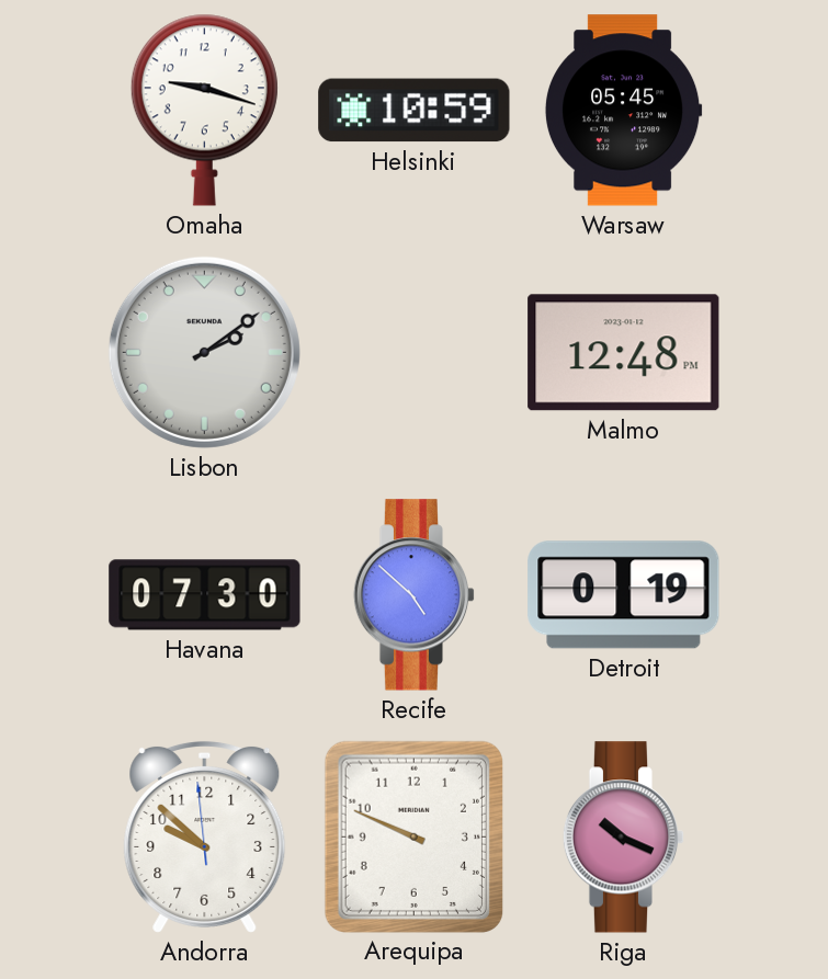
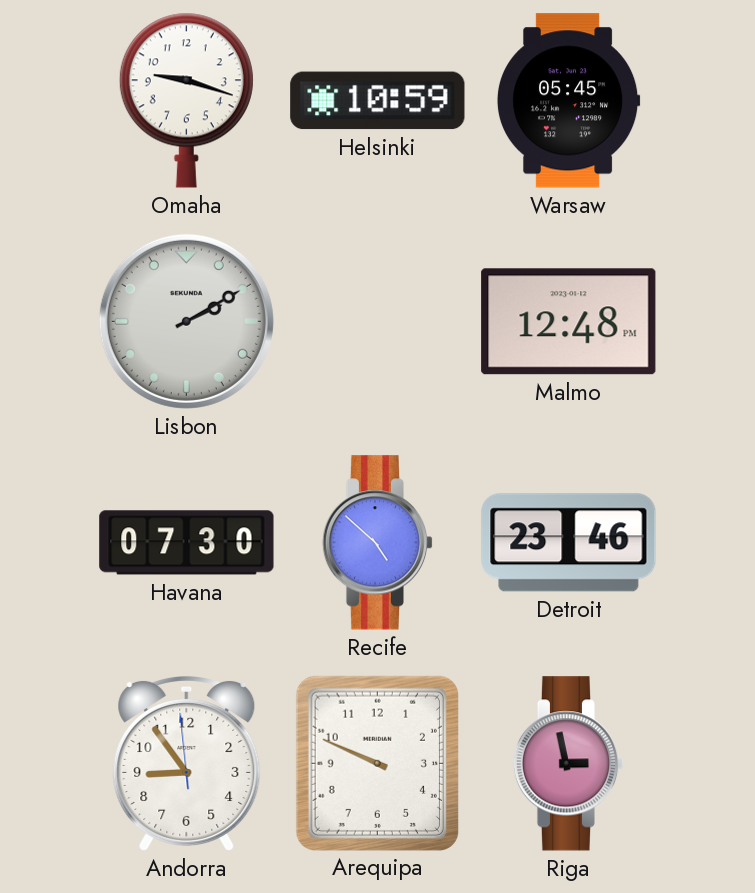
Lisbon: 2:09 -> 2:10
Detroit: 0:19 -> 23:46
Andorra: 9:51 -> 8:53
Riga: 10:19 -> 2:58
